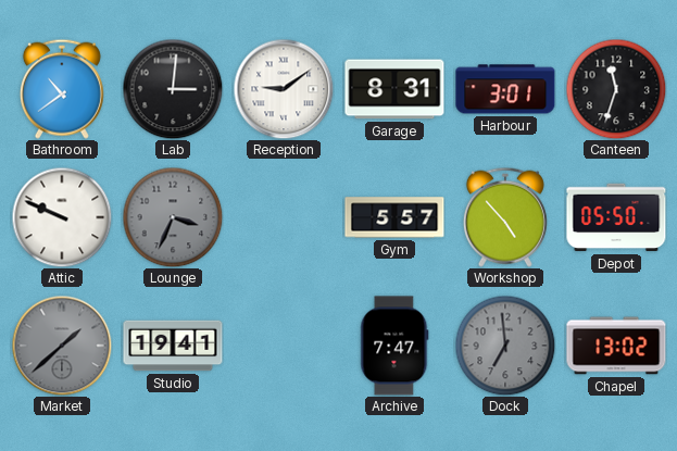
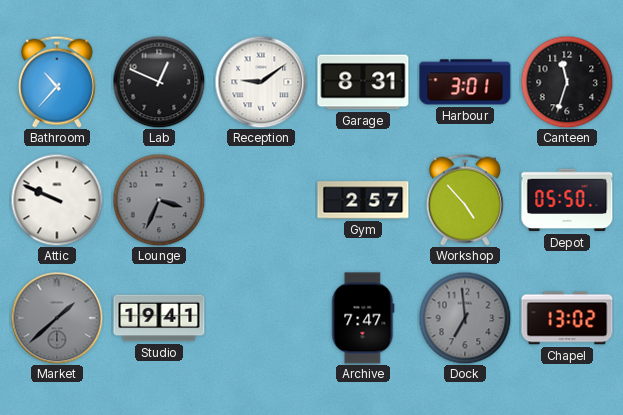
Bathroom: 10:39 -> 10:37
Lab: 3:01 -> 12:49
Gym: 5:57 -> 2:57
